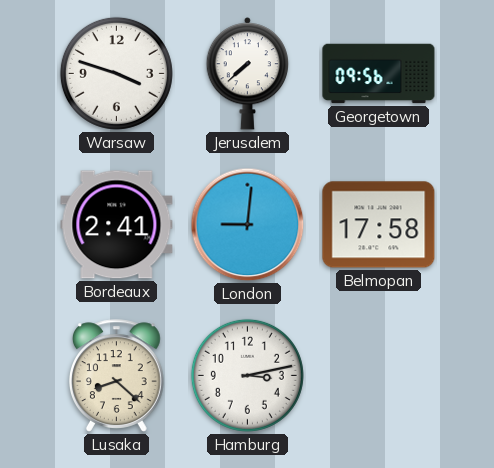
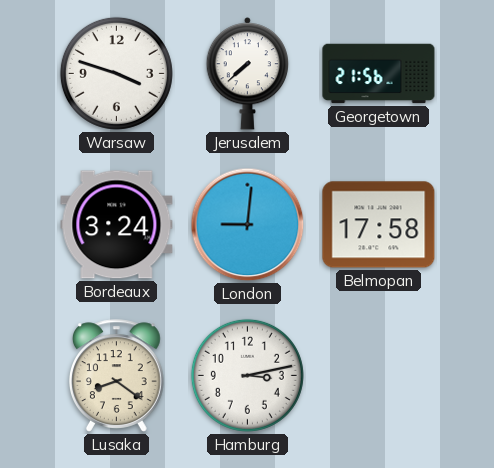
Georgetown: 09:56 -> 21:56
Bordeaux: 2:41 -> 3:24
Lusaka: 8:22 -> 8:21
